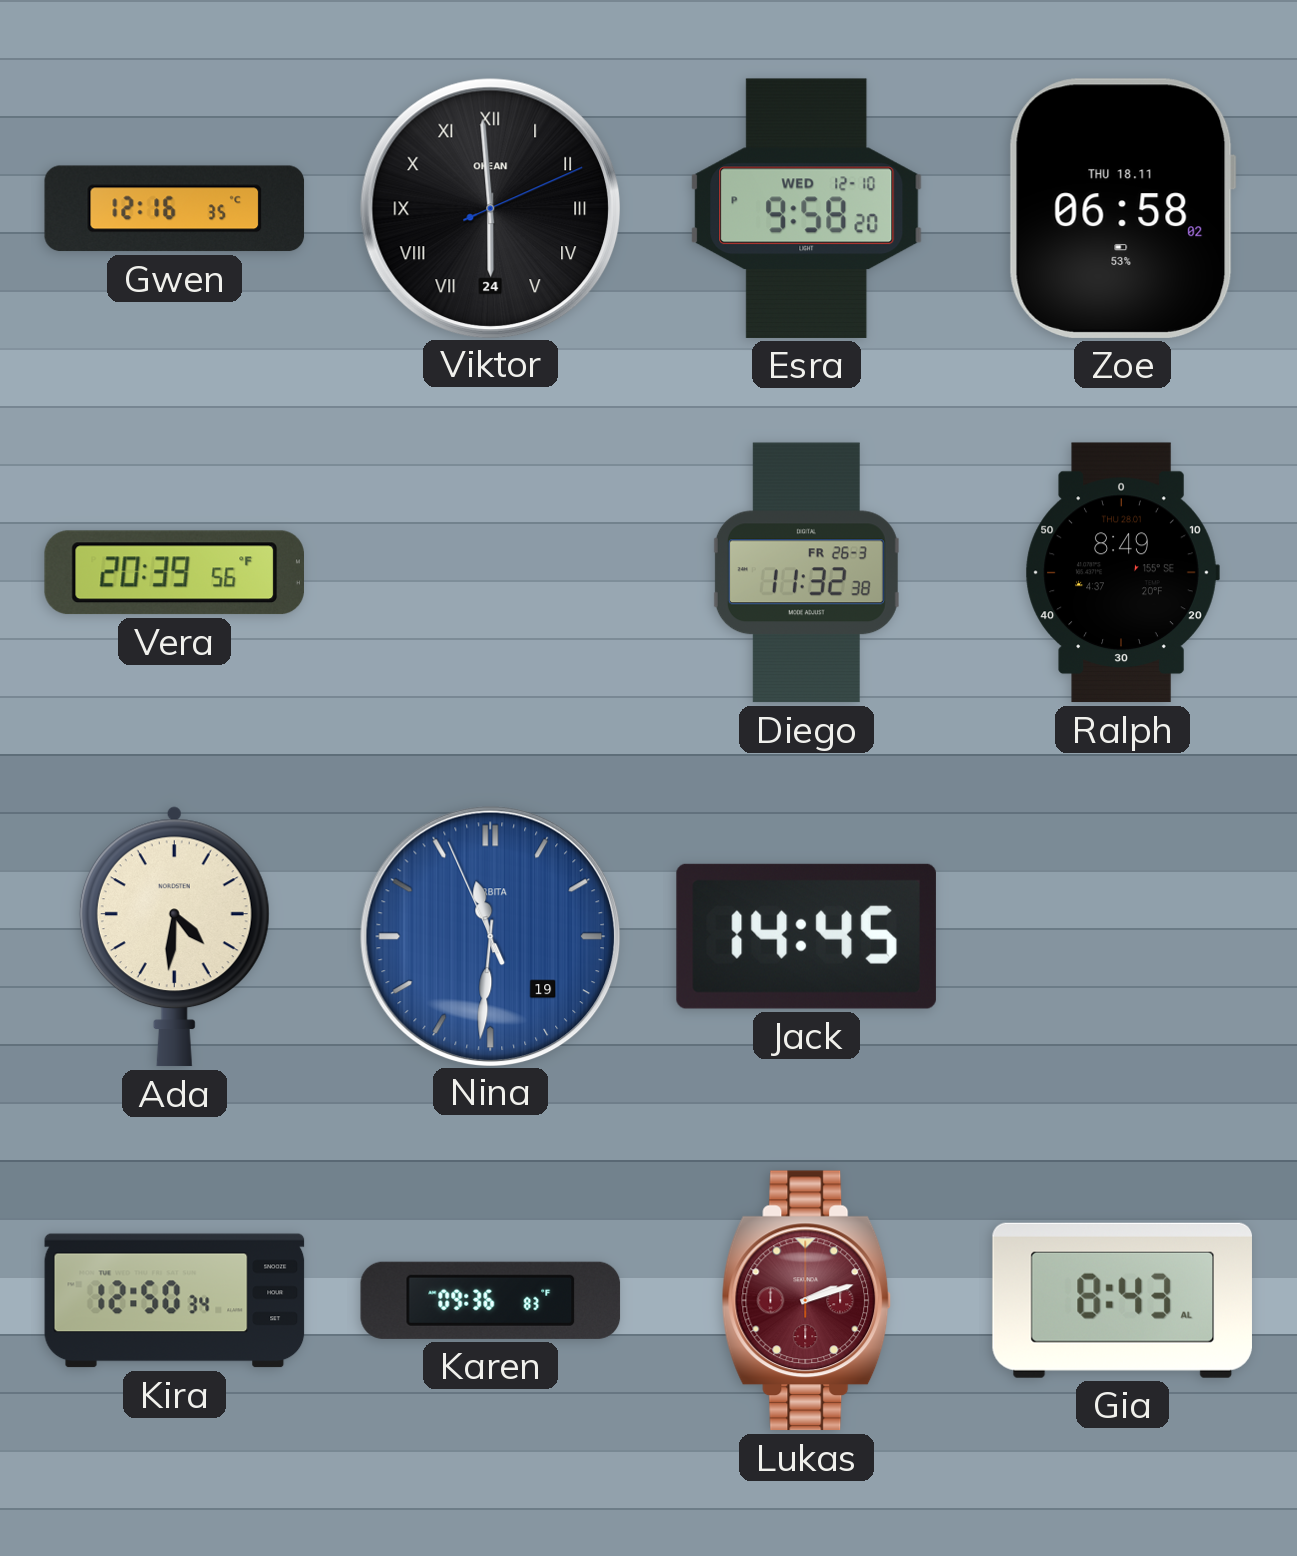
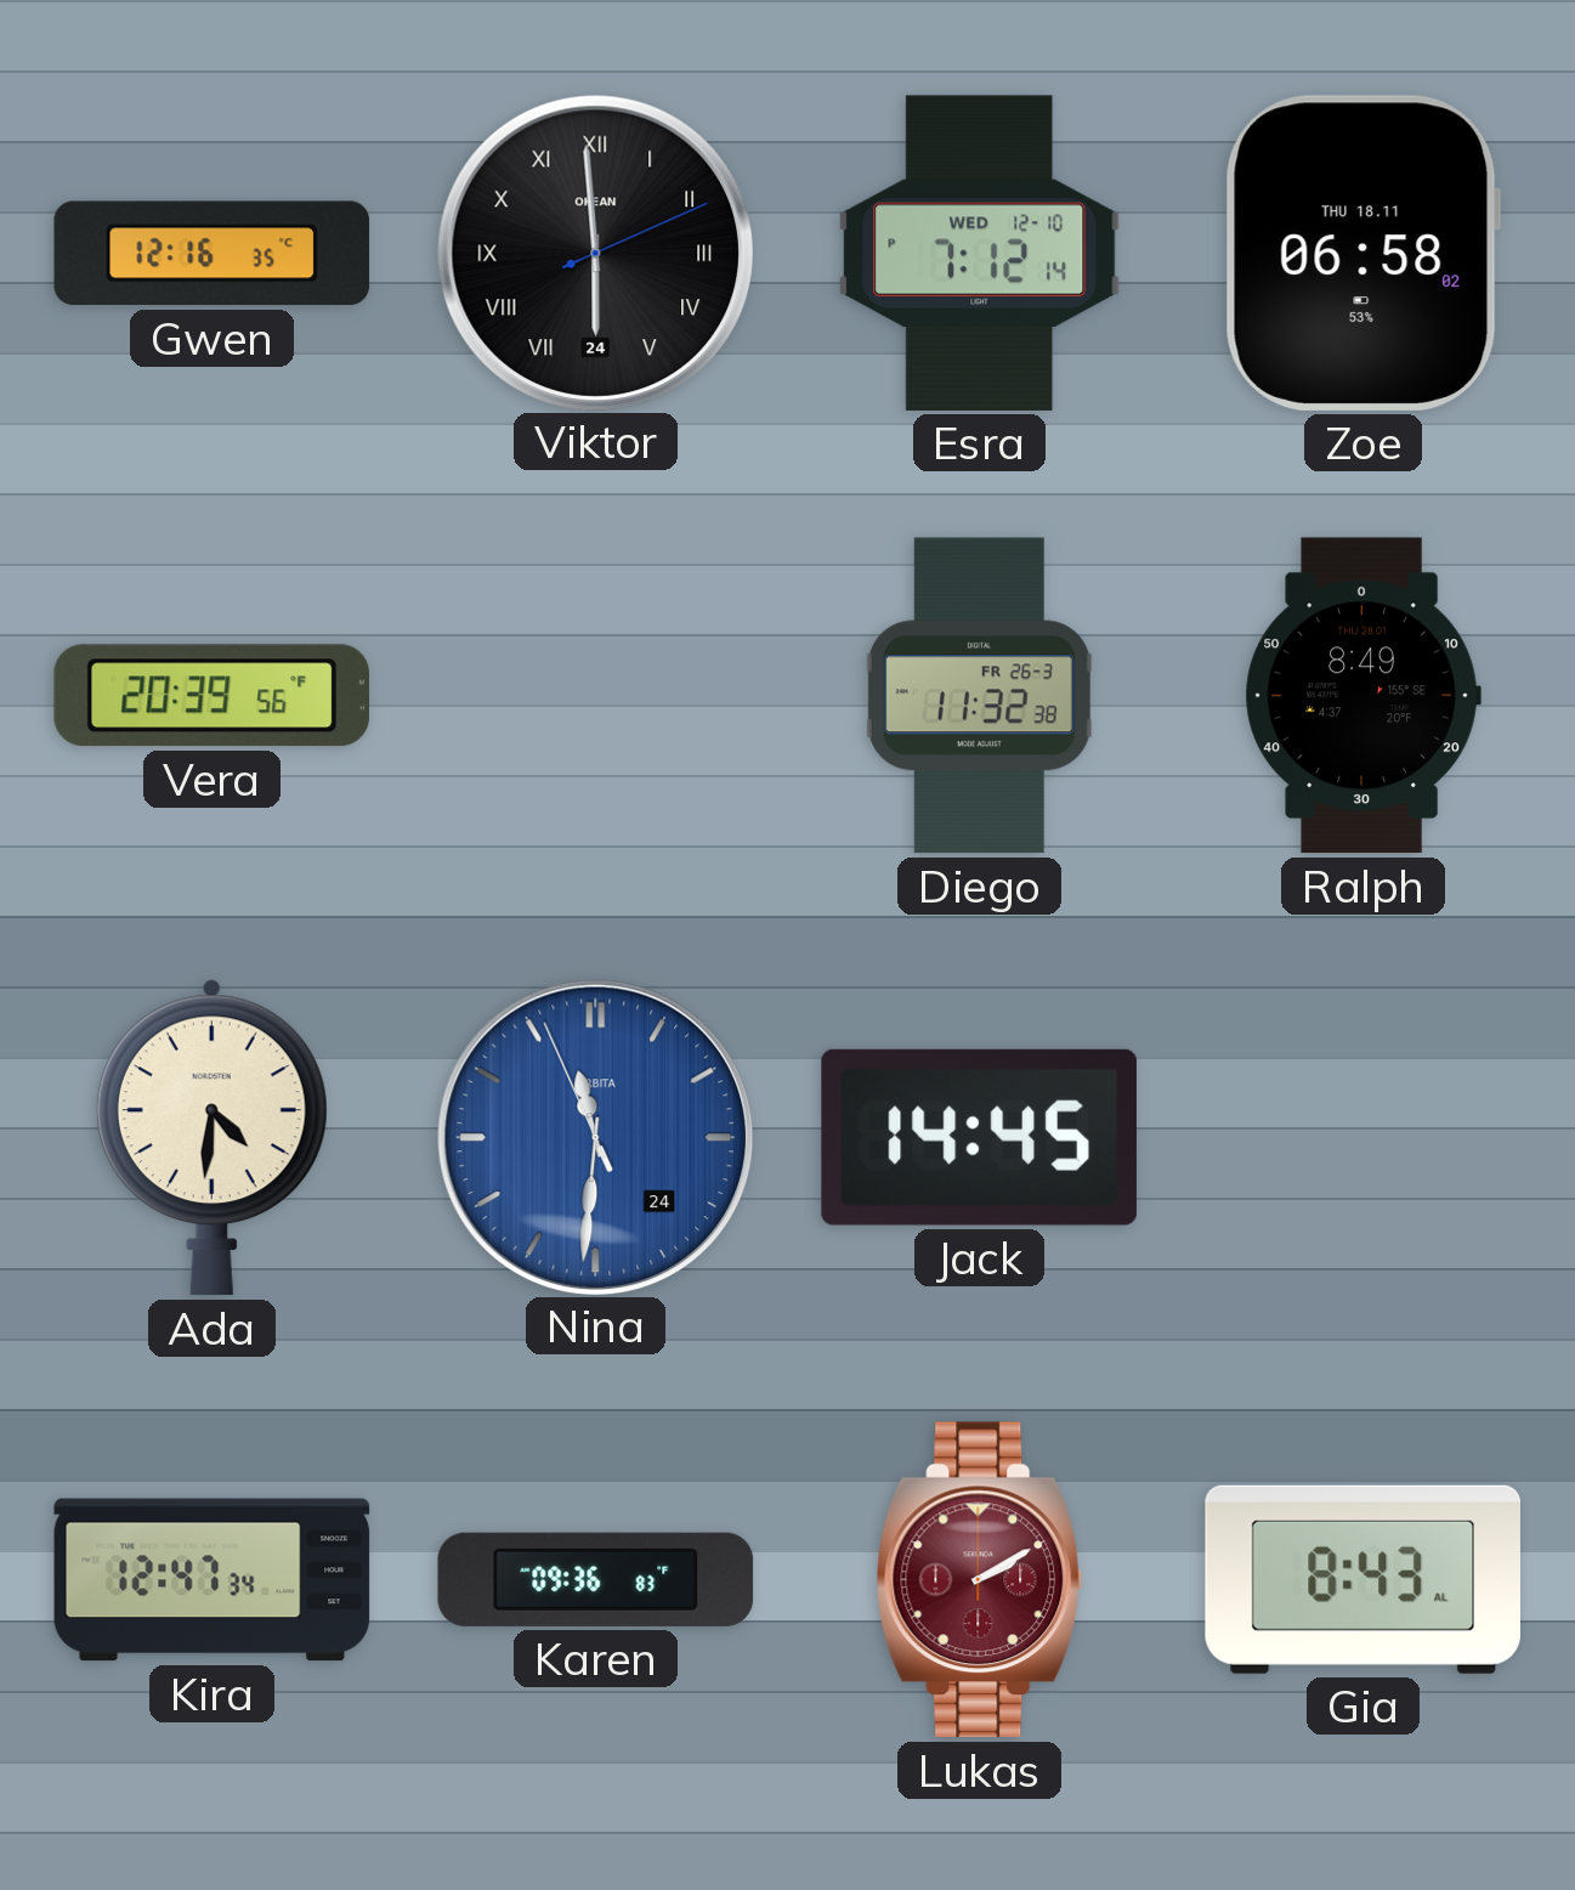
Esra: 9:58 -> 7:12
Nina date: 19 -> 24
Kira: 12:50 -> 12:47
Lukas: 2:12 -> 2:10
